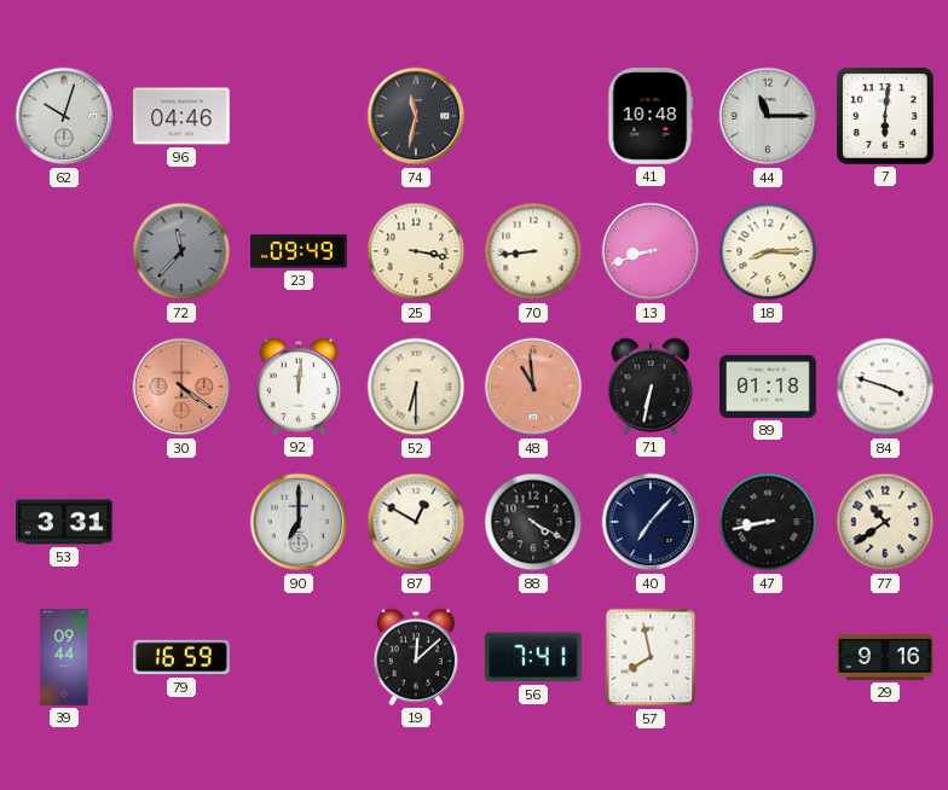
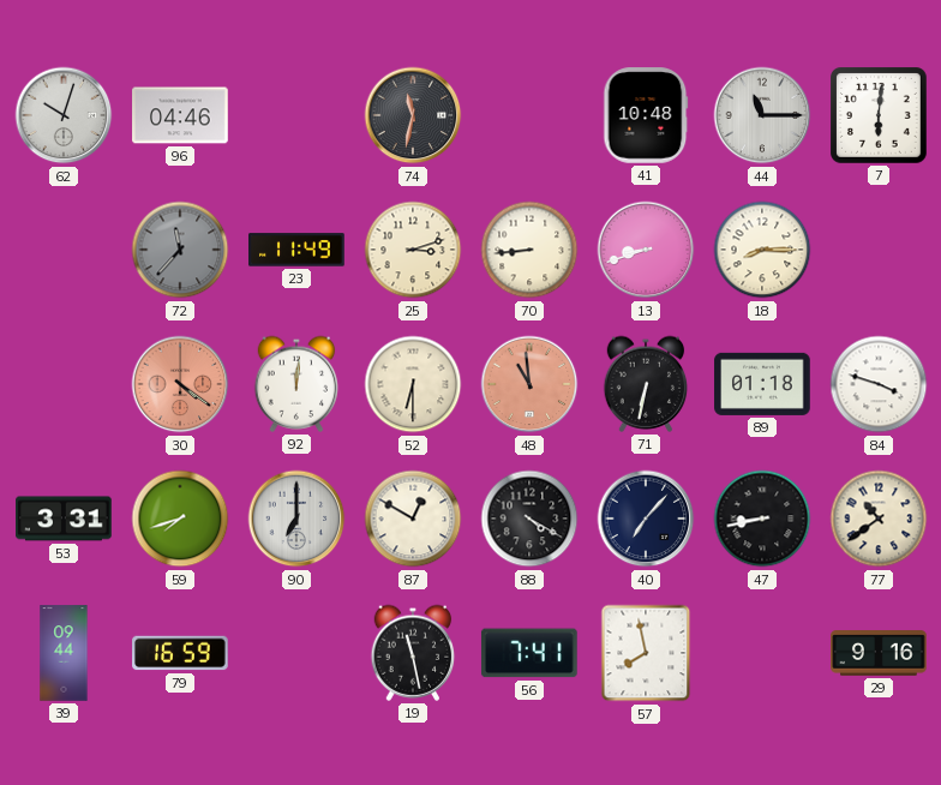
23: 09:49 -> 11:49
25: 3:17 -> 3:12
59: none -> 7:42
19: 12:08 -> 11:28
